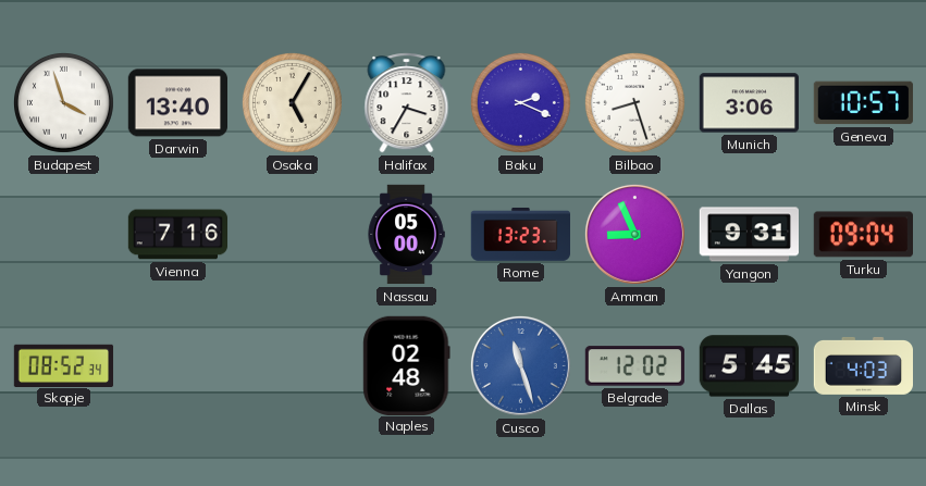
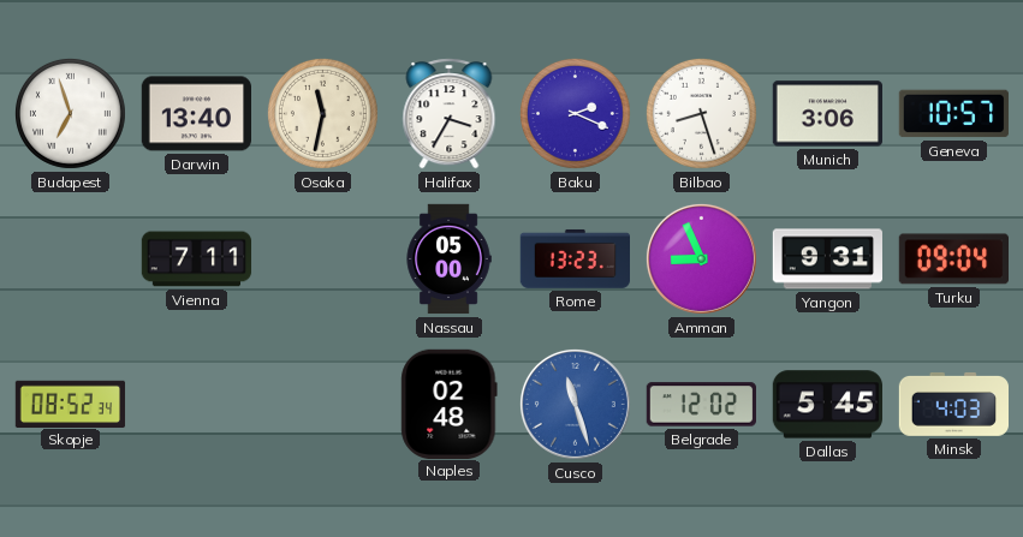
Budapest: 3:57 -> 6:57
Osaka: 5:05 -> 11:32
Vienna: 7:16 -> 7:11
